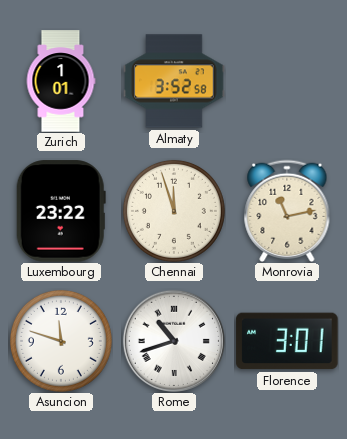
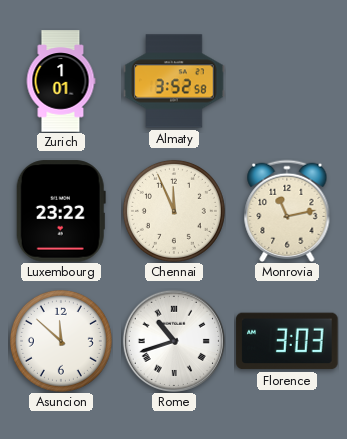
Chennai: 11:57 -> 11:56
Asuncion: 11:48 -> 11:52
Florence: 3:01 -> 3:03
